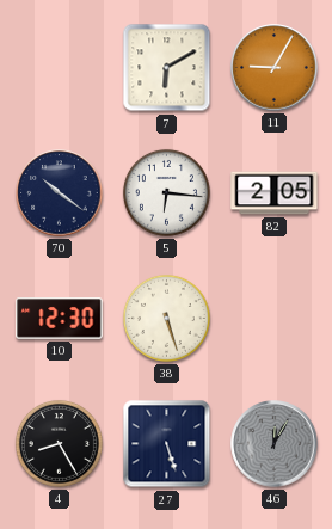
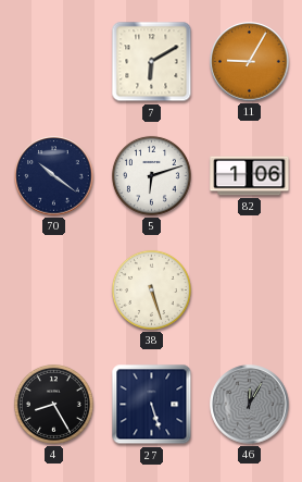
5: 6:16 -> 6:12
82: 2:05 -> 1:06
10: 12:30 -> none
